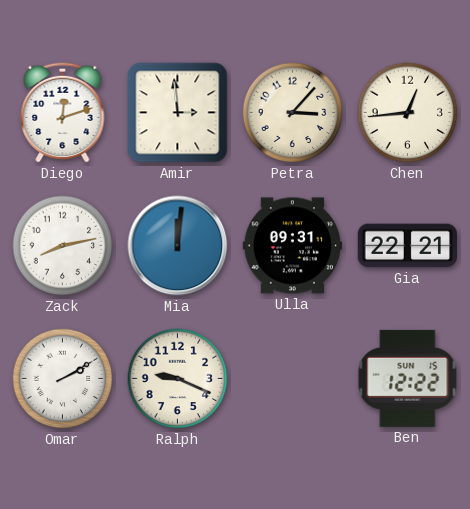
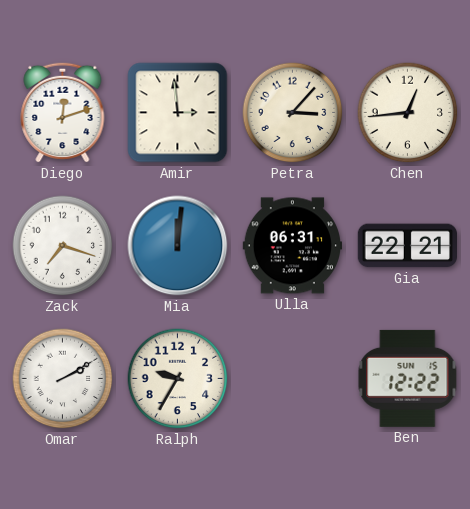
Zack: 8:13 -> 7:18
Ulla: 09:31 -> 06:31
Ralph: 9:19 -> 9:35
